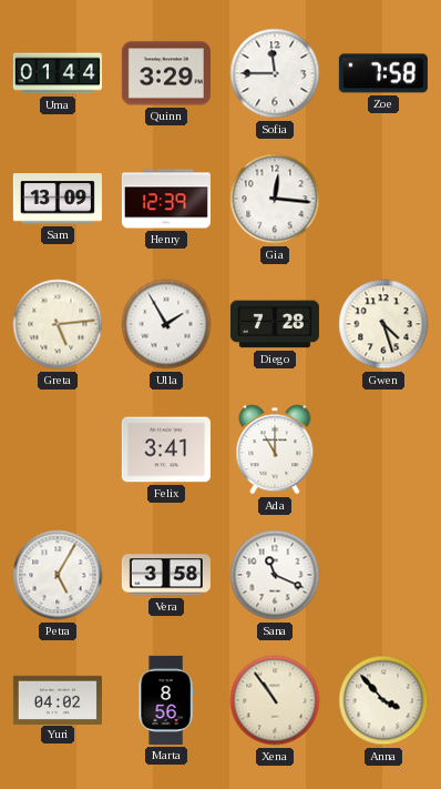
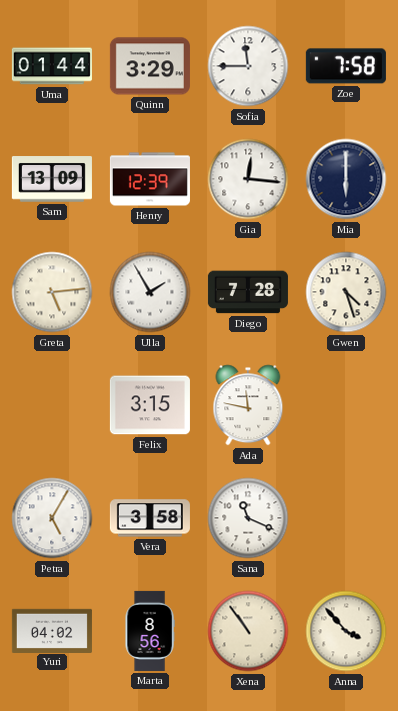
Mia: none -> 6:00
Felix: 3:41 -> 3:15
Ada: 11:00 -> 11:47
